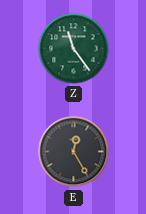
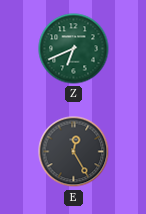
Z: 11:24 -> 6:41
